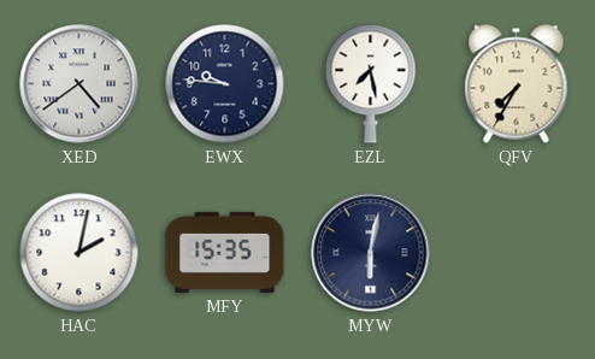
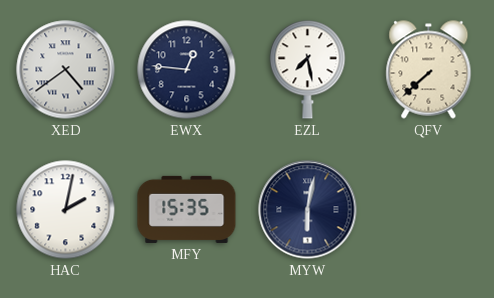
EWX: 9:46 -> 12:46
QFV: 7:35 -> 7:38
